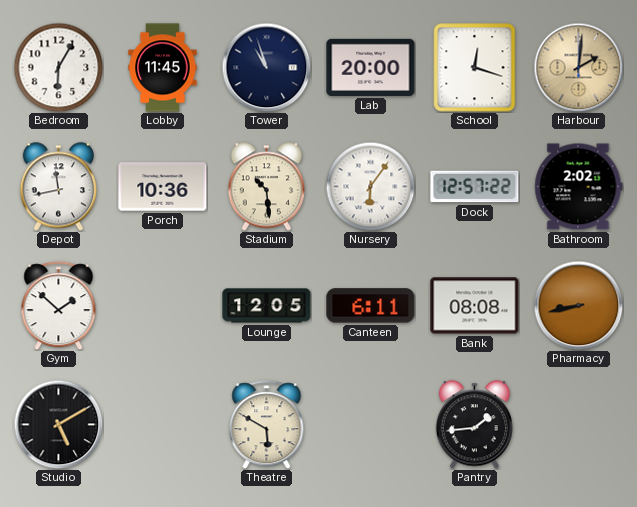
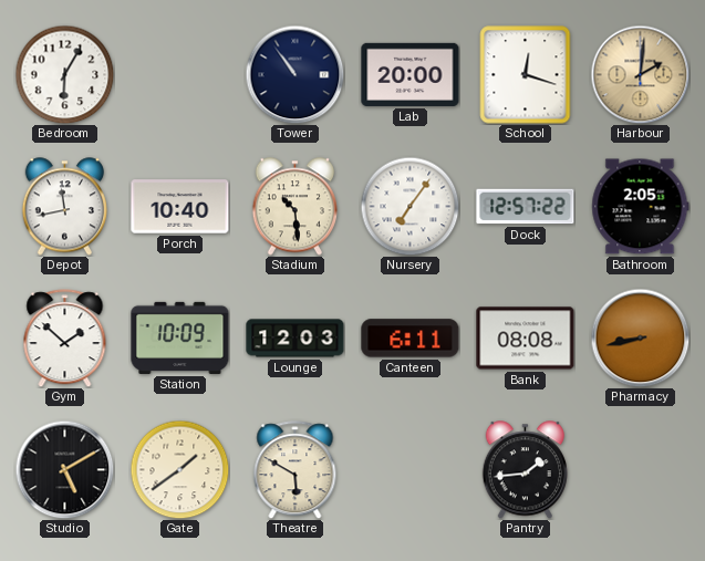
Lobby: 11:45 -> none
Tower: 10:57 -> 10:54
Porch: 10:36 -> 10:40
Nursery: 6:06 -> 7:06
Bathroom: 2:02 -> 2:05
Station: none -> 10:09
Lounge: 12:05 -> 12:03
Gate: none -> 1:39
